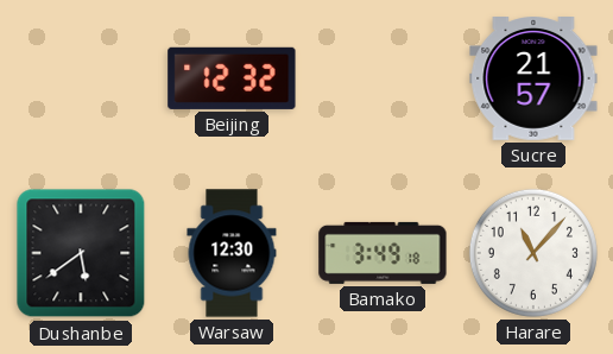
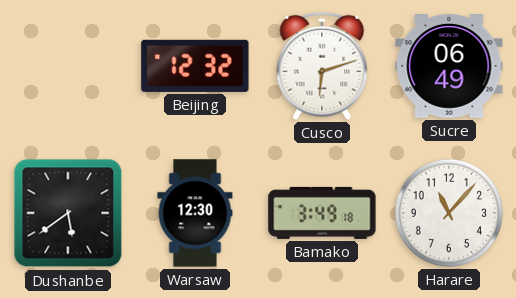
Cusco: none -> 6:12
Sucre: 21:57 -> 06:49
